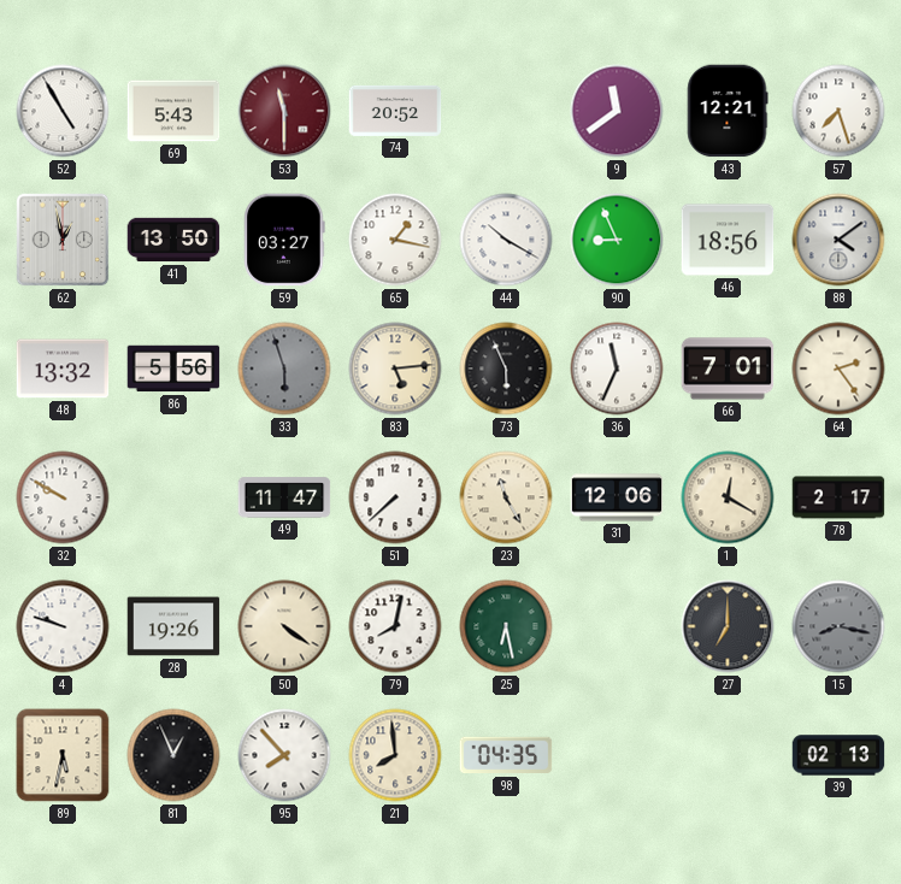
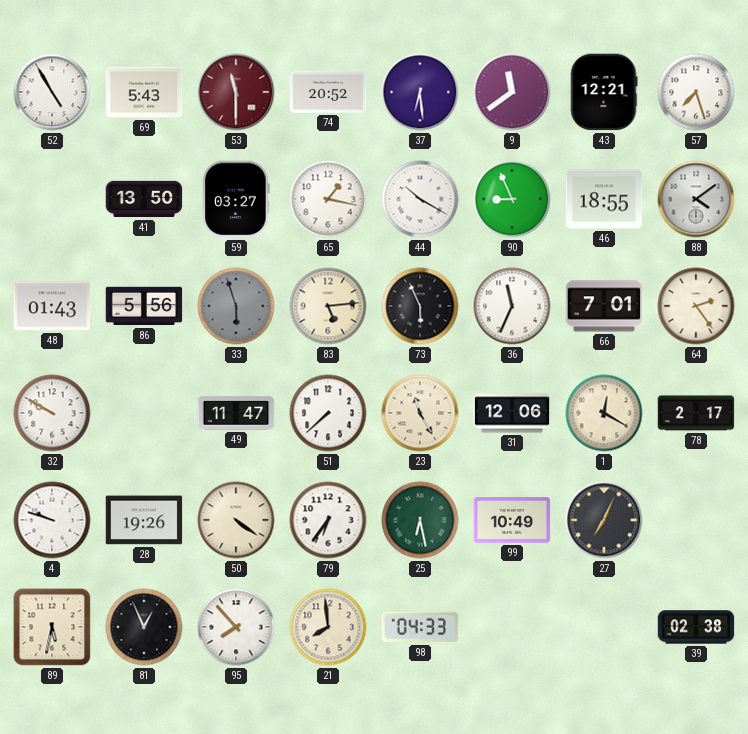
37: none -> 6:29
62: 12:58 -> none
46: 18:56 -> 18:55
48: 13:32 -> 01:43
79: 8:02 -> 6:36
99: none -> 10:49
27: 7:00 -> 7:04
15: 8:17 -> none
98: 04:35 -> 04:33
39: 02:13 -> 02:38
